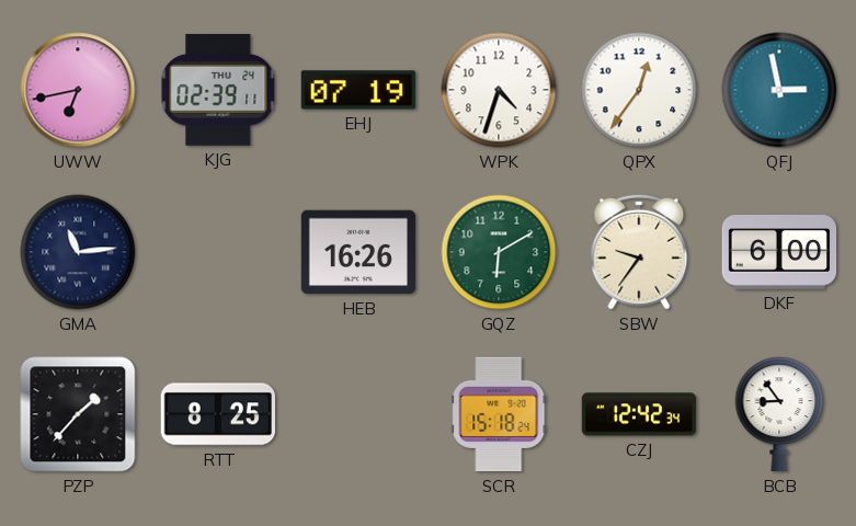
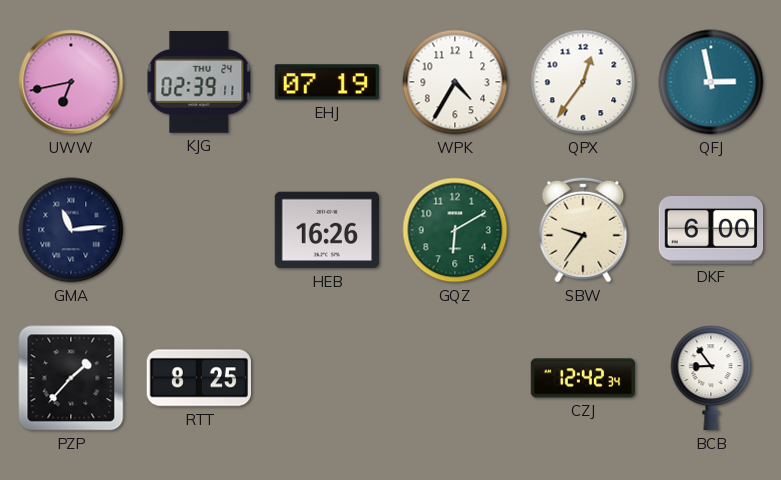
WPK: 4:33 -> 4:35
SCR: 15:18 -> none
